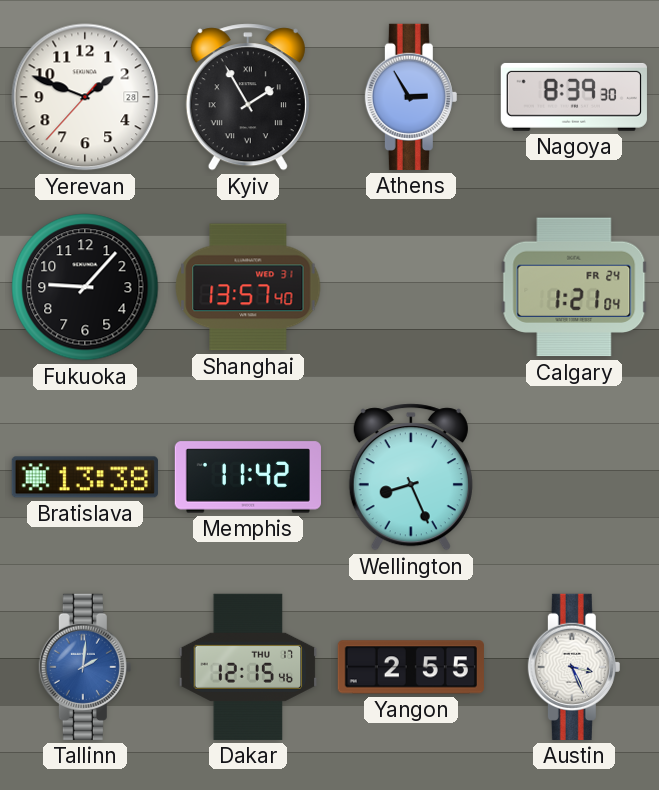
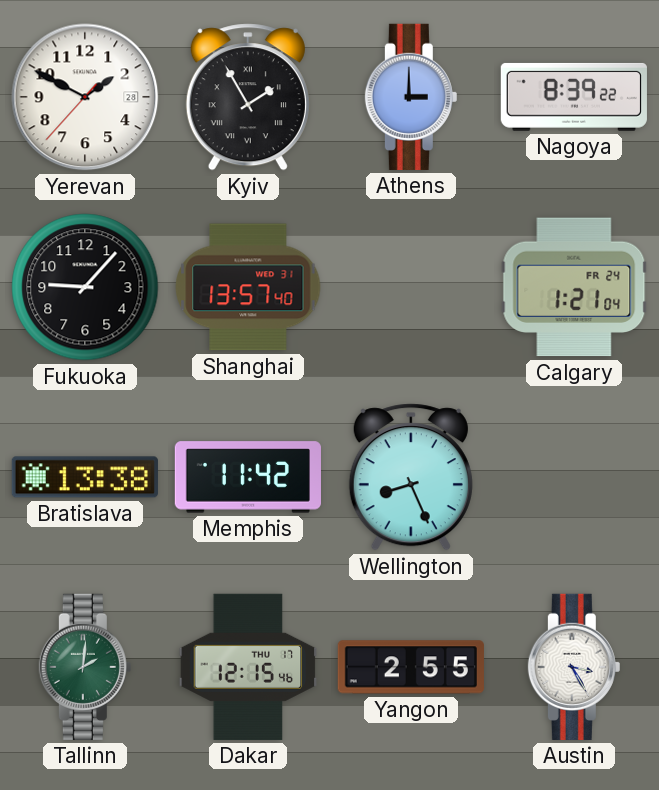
Yerevan: 1:48 -> 1:49
Athens: 2:55 -> 3:00
Nagoya: 8:39:30 -> 8:39:22
Tallinn dial: blue -> green
Austin: 3:26 -> 3:25
